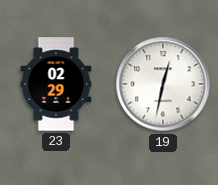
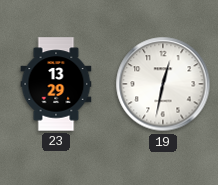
23: 02:29 -> 13:29
